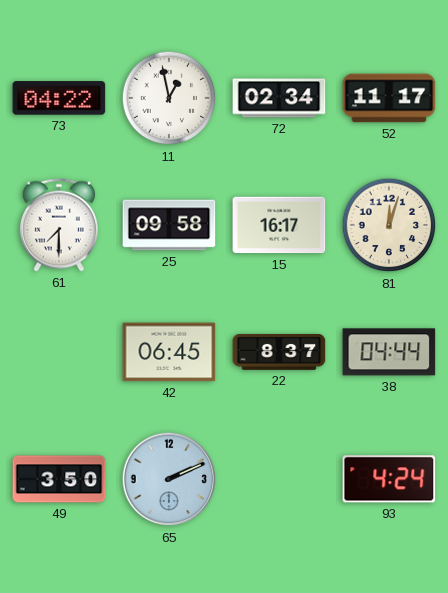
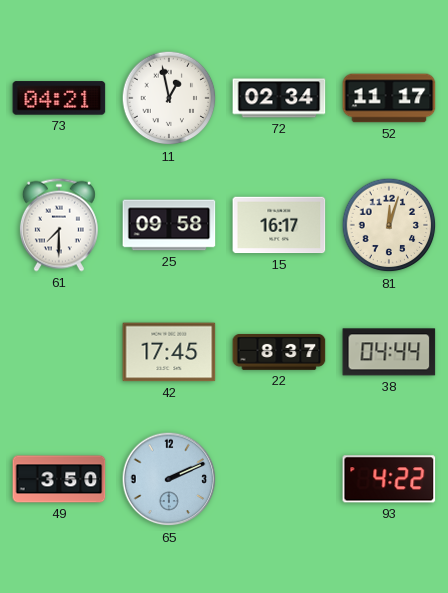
73: 04:22 -> 04:21
42: 06:45 -> 17:45
93: 4:24 -> 4:22
